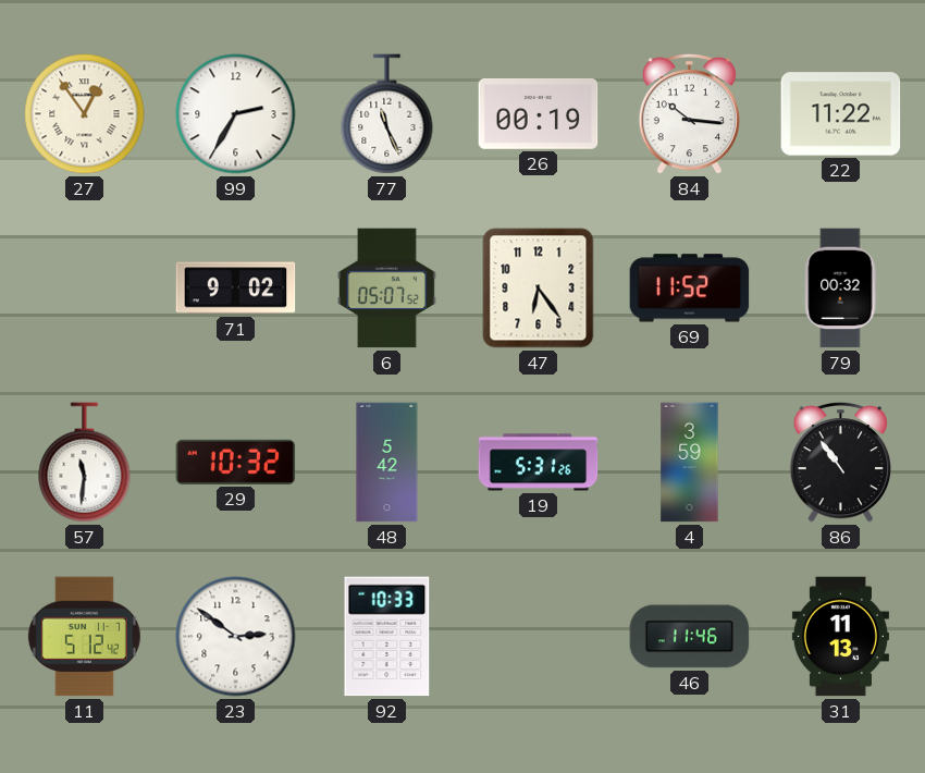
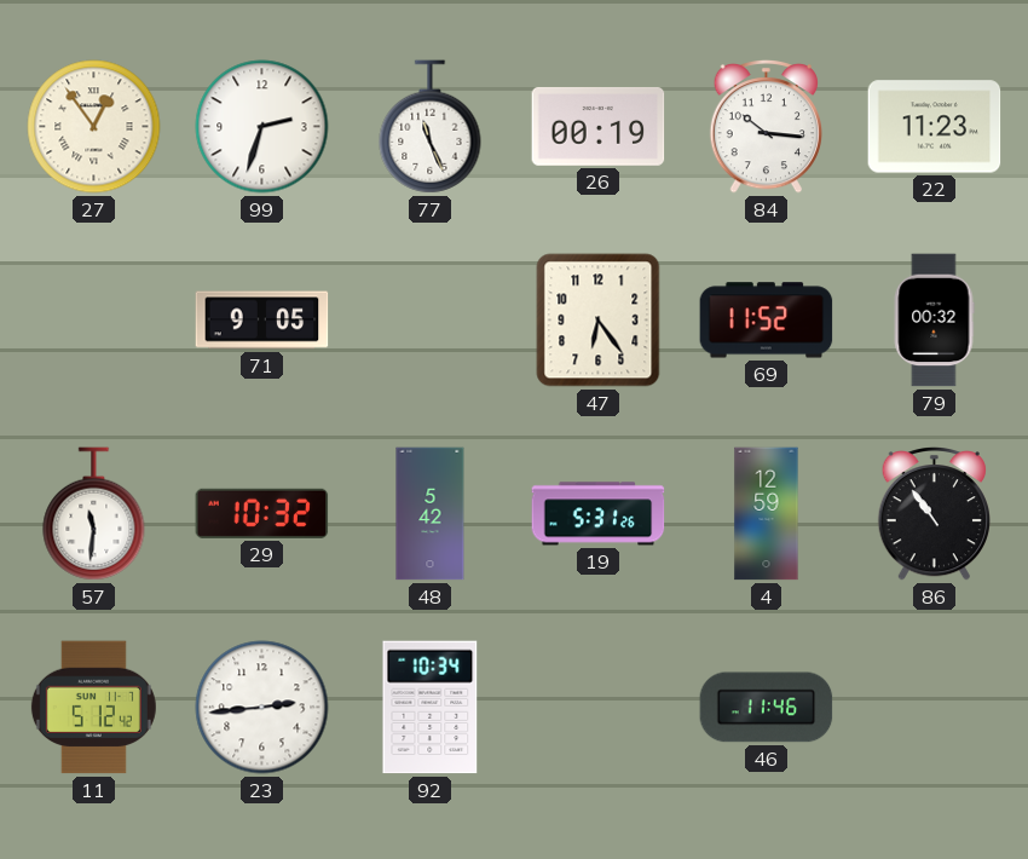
99: 2:35 -> 2:33
22: 11:22 -> 11:23
71: 9:02 -> 9:05
6: 05:07 -> none
4: 3:59 -> 12:59
23: 2:51 -> 2:44
92: 10:33 -> 10:34
31: 11:13 -> none
